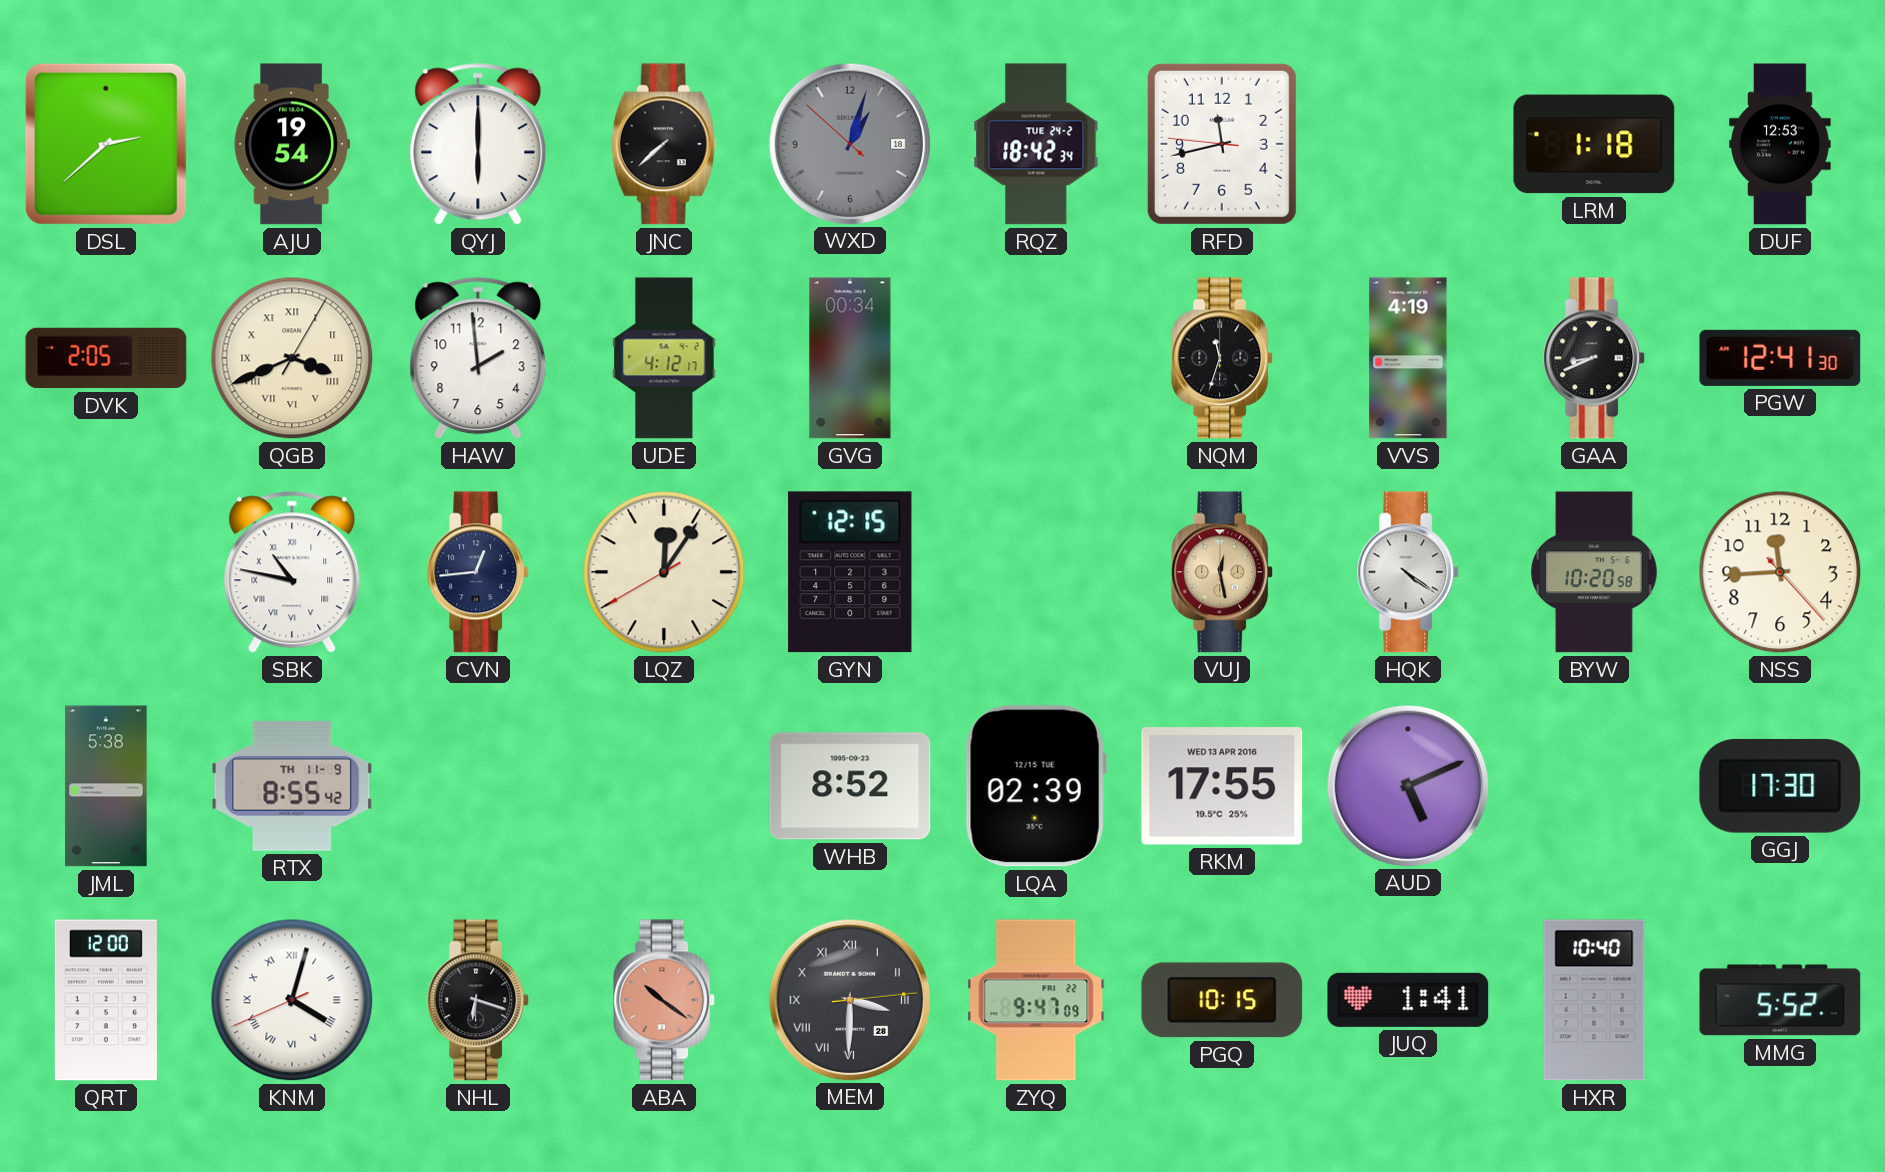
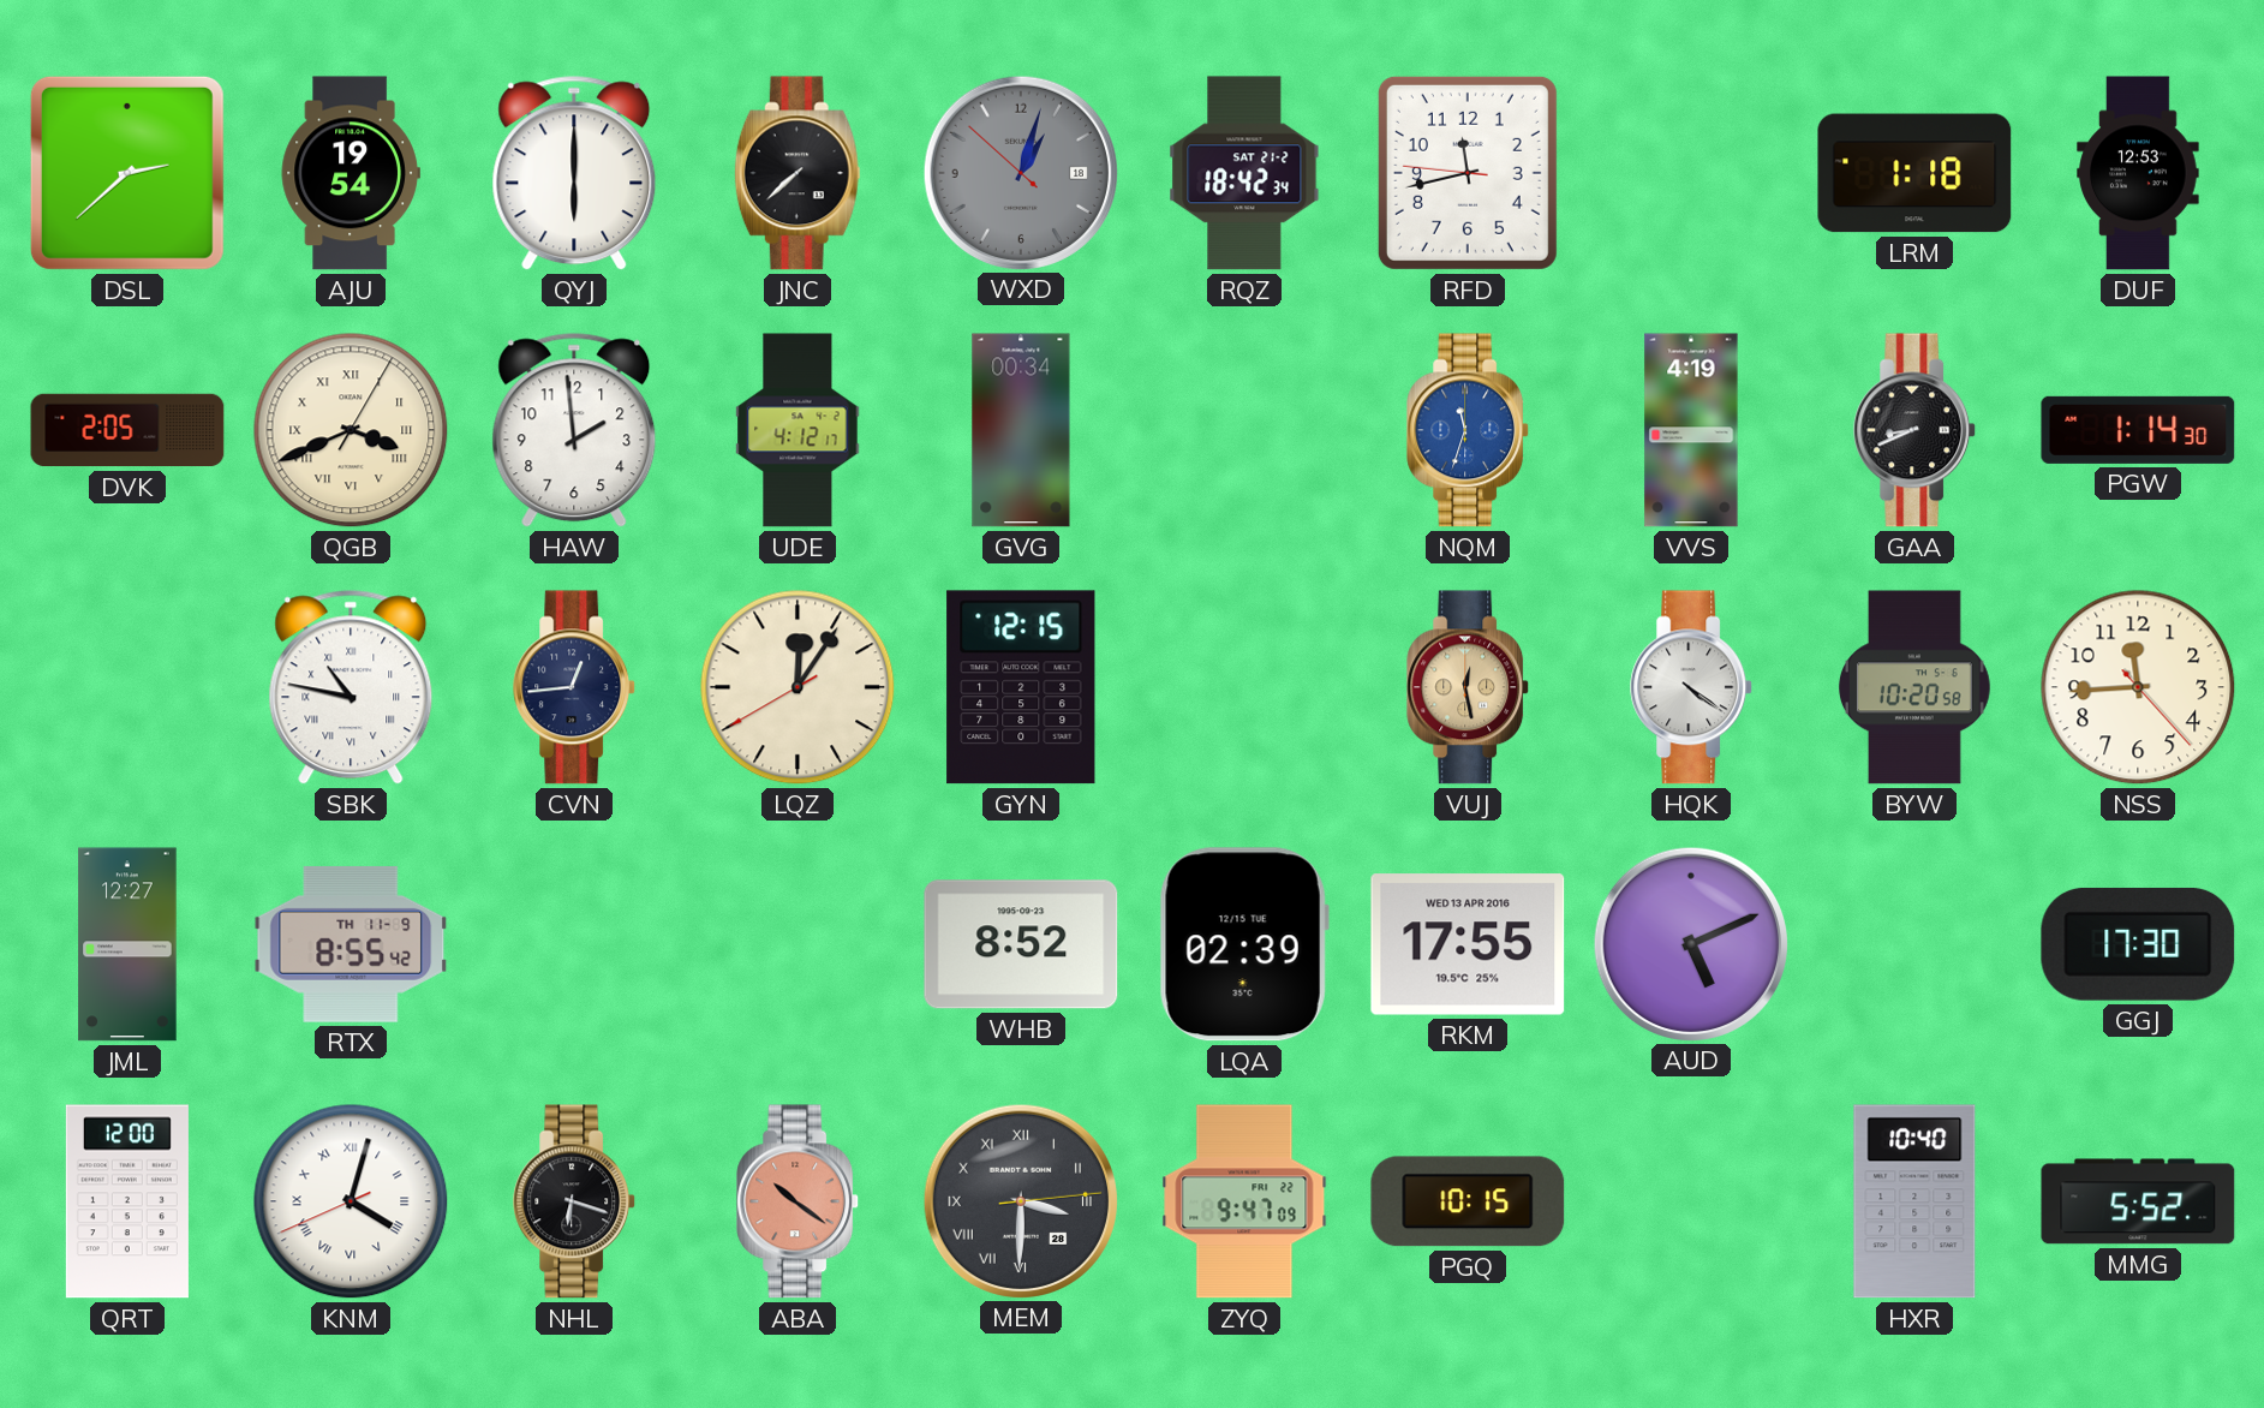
RQZ date: TUE 24-2 -> SAT 21-2
NQM dial: black -> blue
PGW: 12:41 -> 1:14
JML: 5:38 -> 12:27
JUQ: 1:41 -> none
